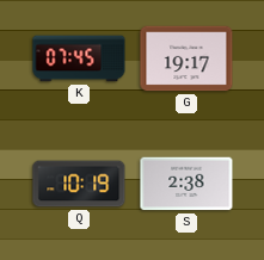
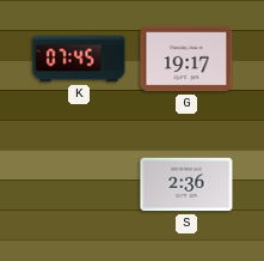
Q: 10:19 -> none
S: 2:38 -> 2:36
